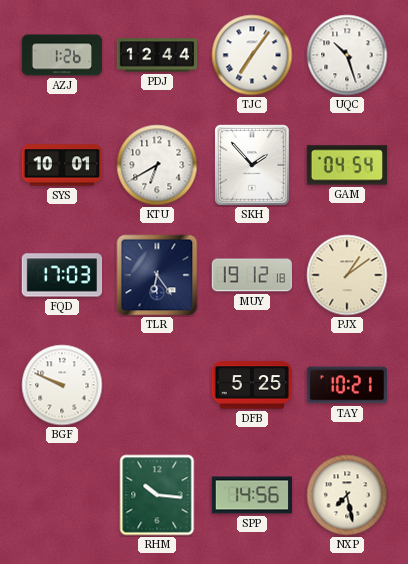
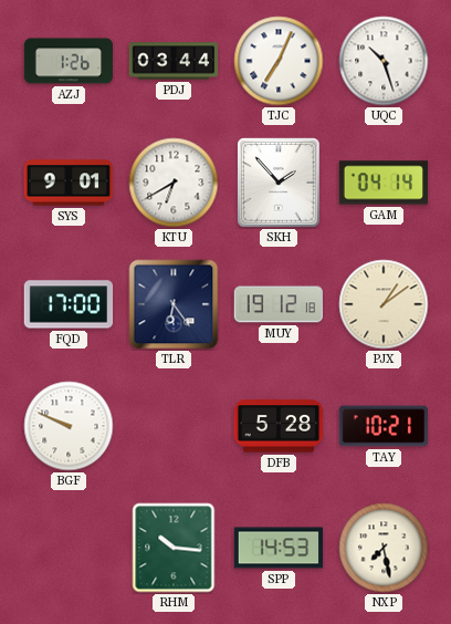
PDJ: 12:44 -> 03:44
TJC: 7:06 -> 7:04
SYS: 10:01 -> 9:01
GAM: 04:54 -> 04:14
FQD: 17:03 -> 17:00
DFB: 5:25 -> 5:28
SPP: 14:56 -> 14:53
